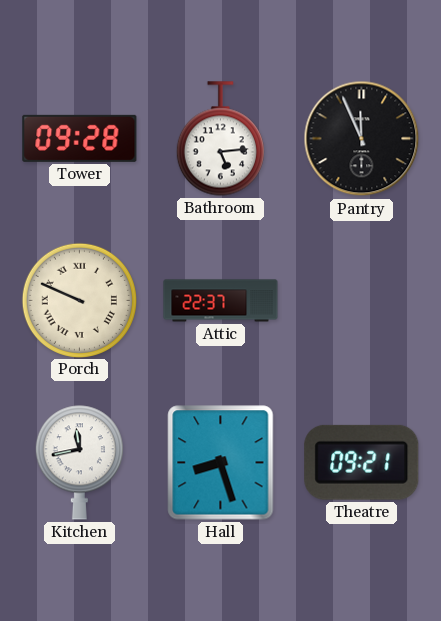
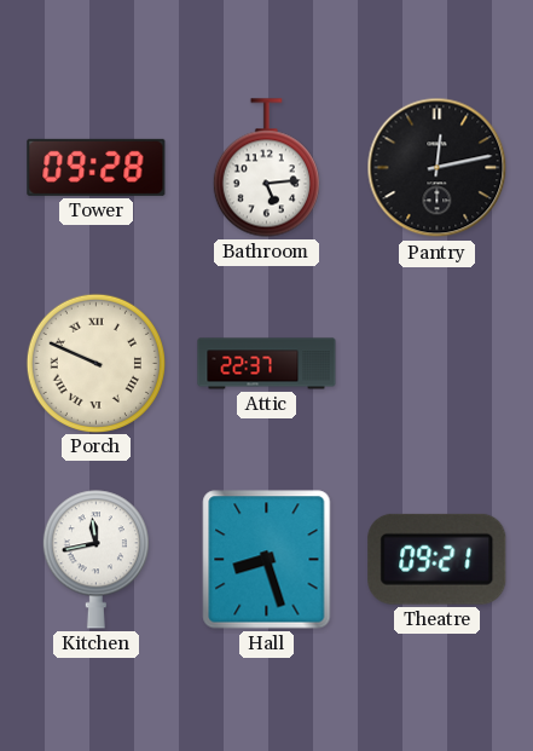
Pantry: 11:56 -> 12:13
